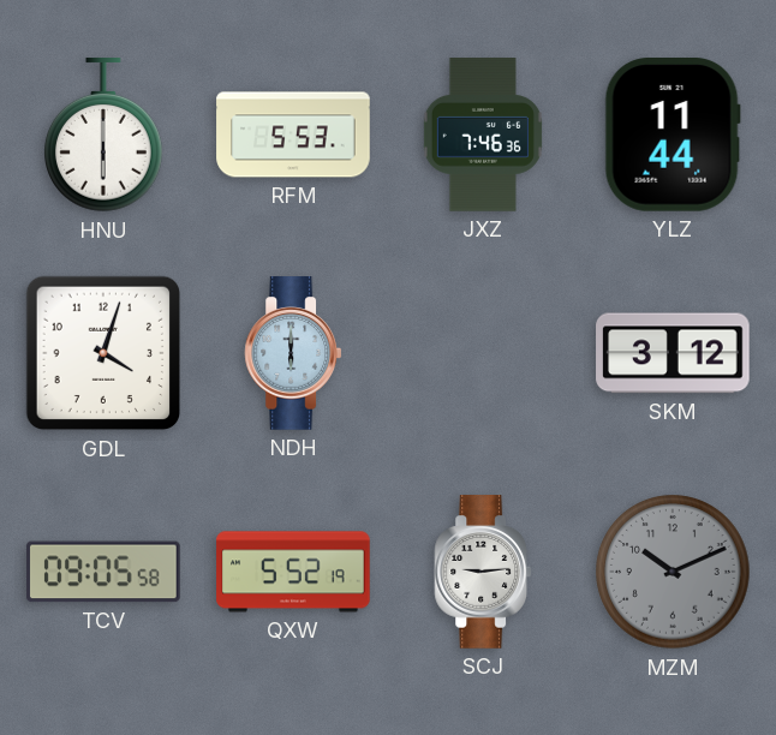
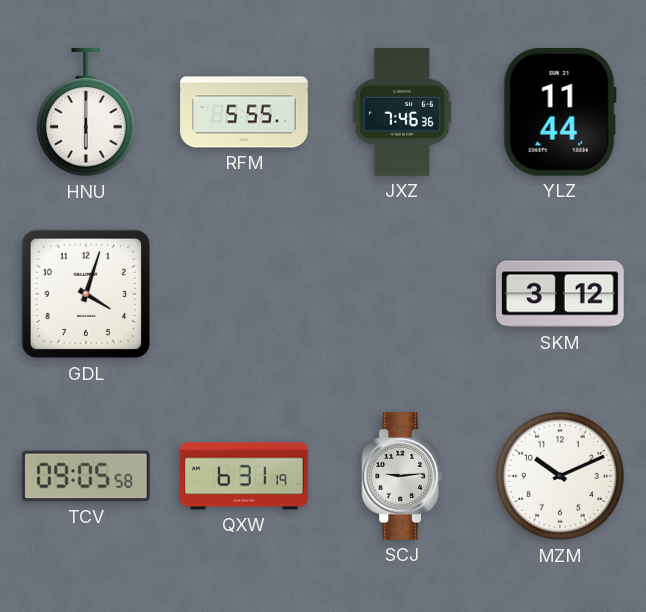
RFM: 5:53 -> 5:55
NDH: 6:00 -> none
QXW: 5:52 -> 6:31
MZM dial: grey -> white
